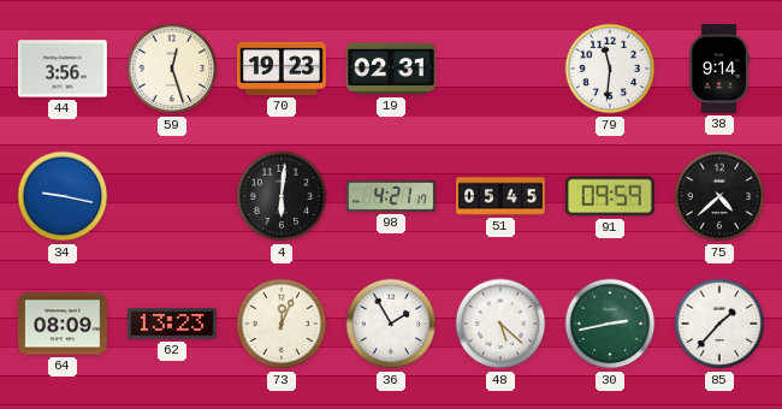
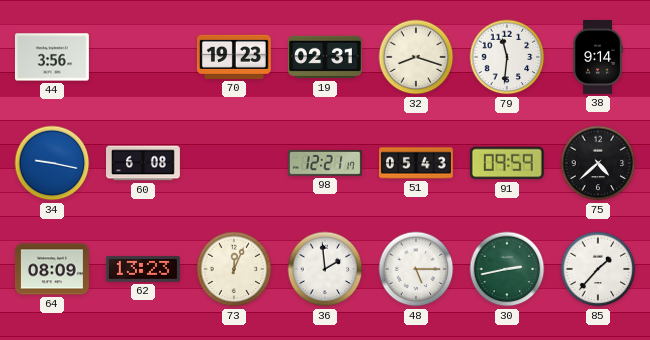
59: 12:27 -> none
32: none -> 8:18
60: none -> 6:08
4: 6:01 -> none
98: 4:21 -> 12:21
51: 05:45 -> 05:43
36: 1:55 -> 1:59
48: 5:22 -> 5:15
